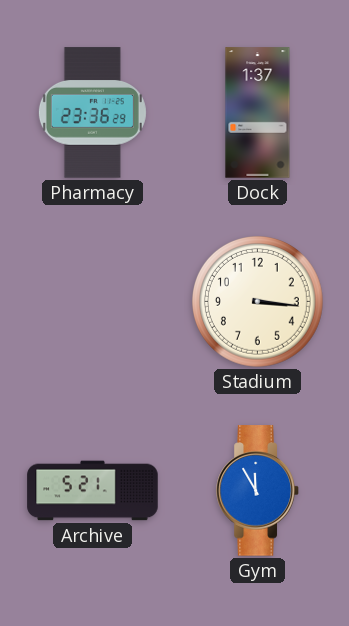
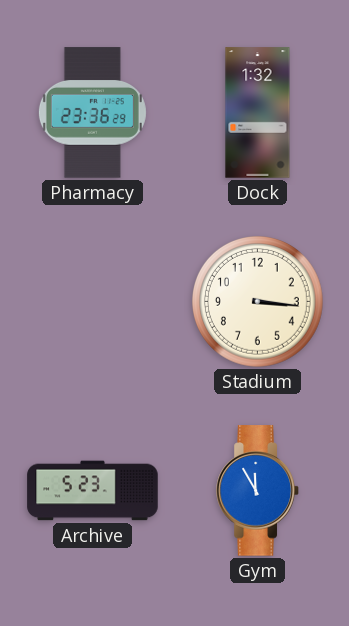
Dock: 1:37 -> 1:32
Archive: 5:21 -> 5:23
